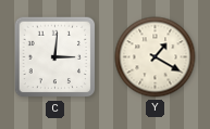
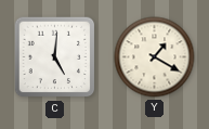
C: 3:01 -> 5:01
